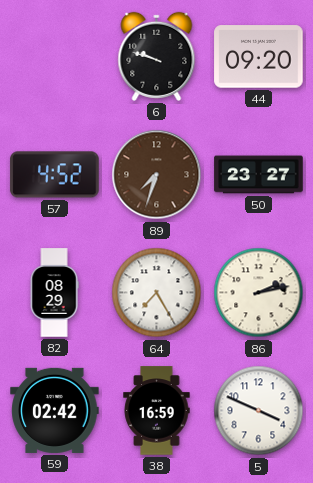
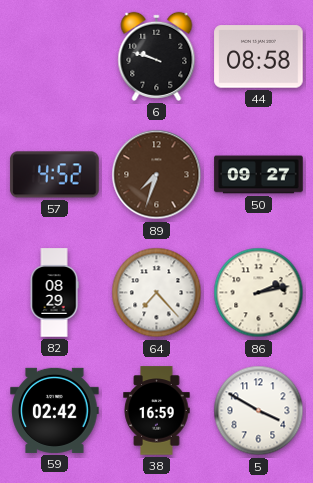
44: 09:20 -> 08:58
50: 23:27 -> 09:27
64: 7:25 -> 7:23
5: 3:49 -> 3:50
